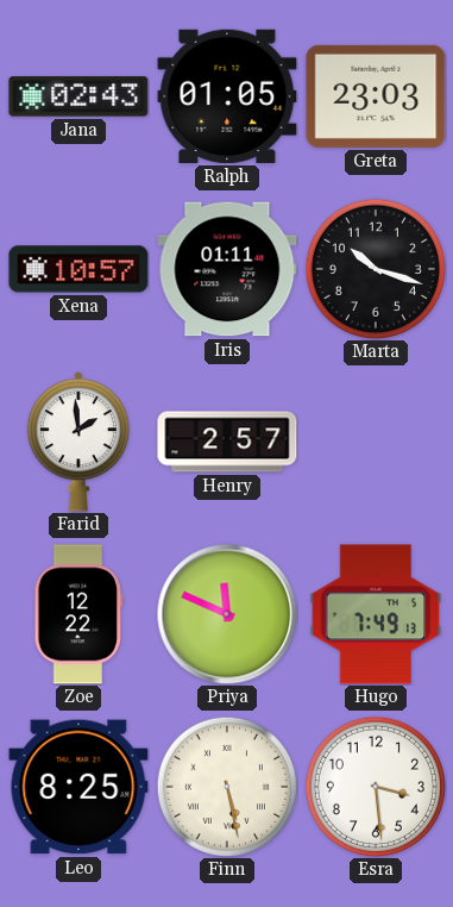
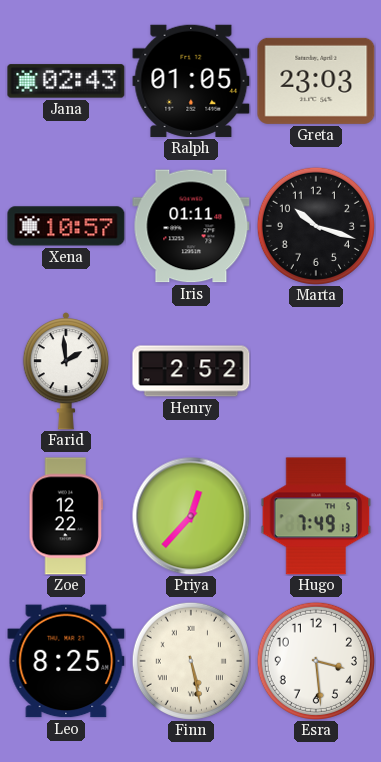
Henry: 2:57 -> 2:52
Priya: 11:49 -> 12:37
